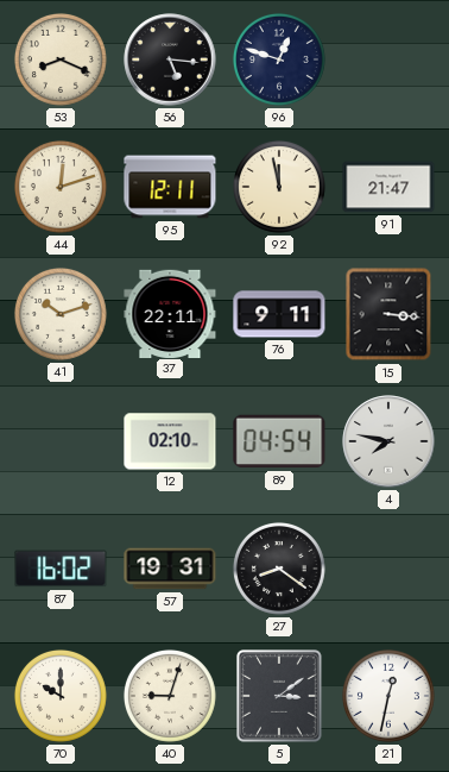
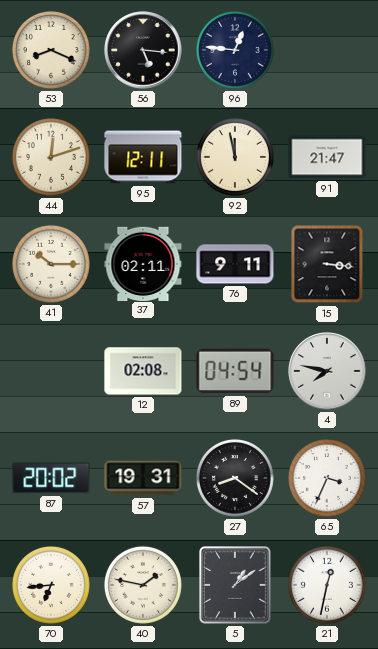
96: 12:48 -> 12:46
41: 10:12 -> 10:15
37: 22:11 -> 02:11
12: 02:10 -> 02:08
87: 16:02 -> 20:02
65: none -> 3:34
70: 10:00 -> 6:44
40: 9:03 -> 1:47
5: 3:09 -> 1:09
